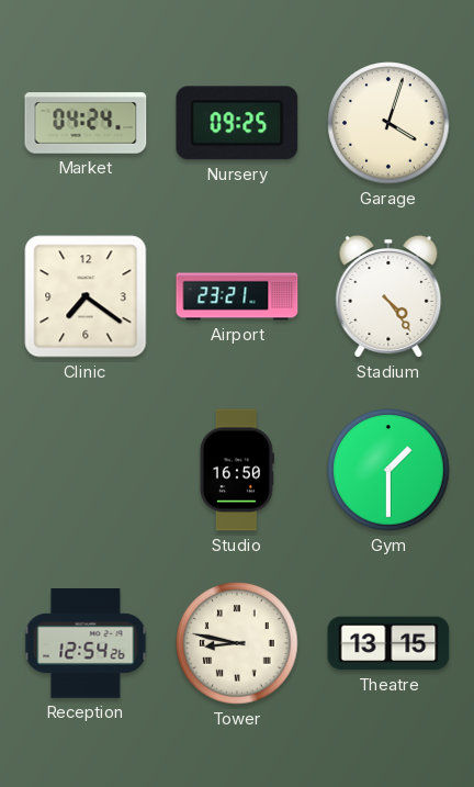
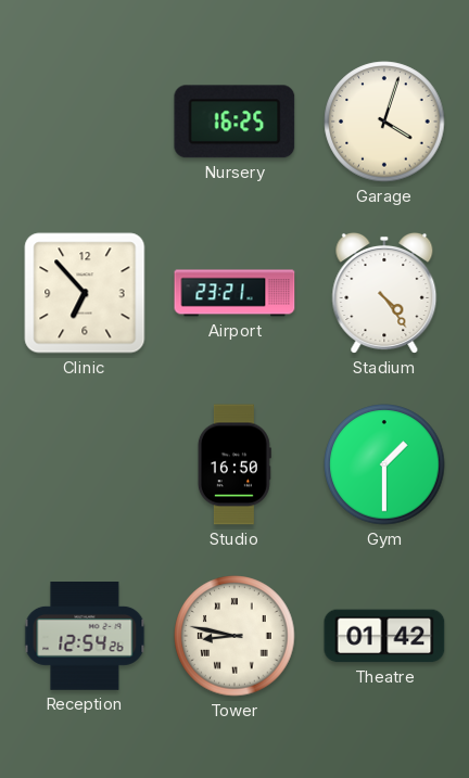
Market: 04:24 -> none
Nursery: 09:25 -> 16:25
Clinic: 7:21 -> 6:53
Theatre: 13:15 -> 01:42
